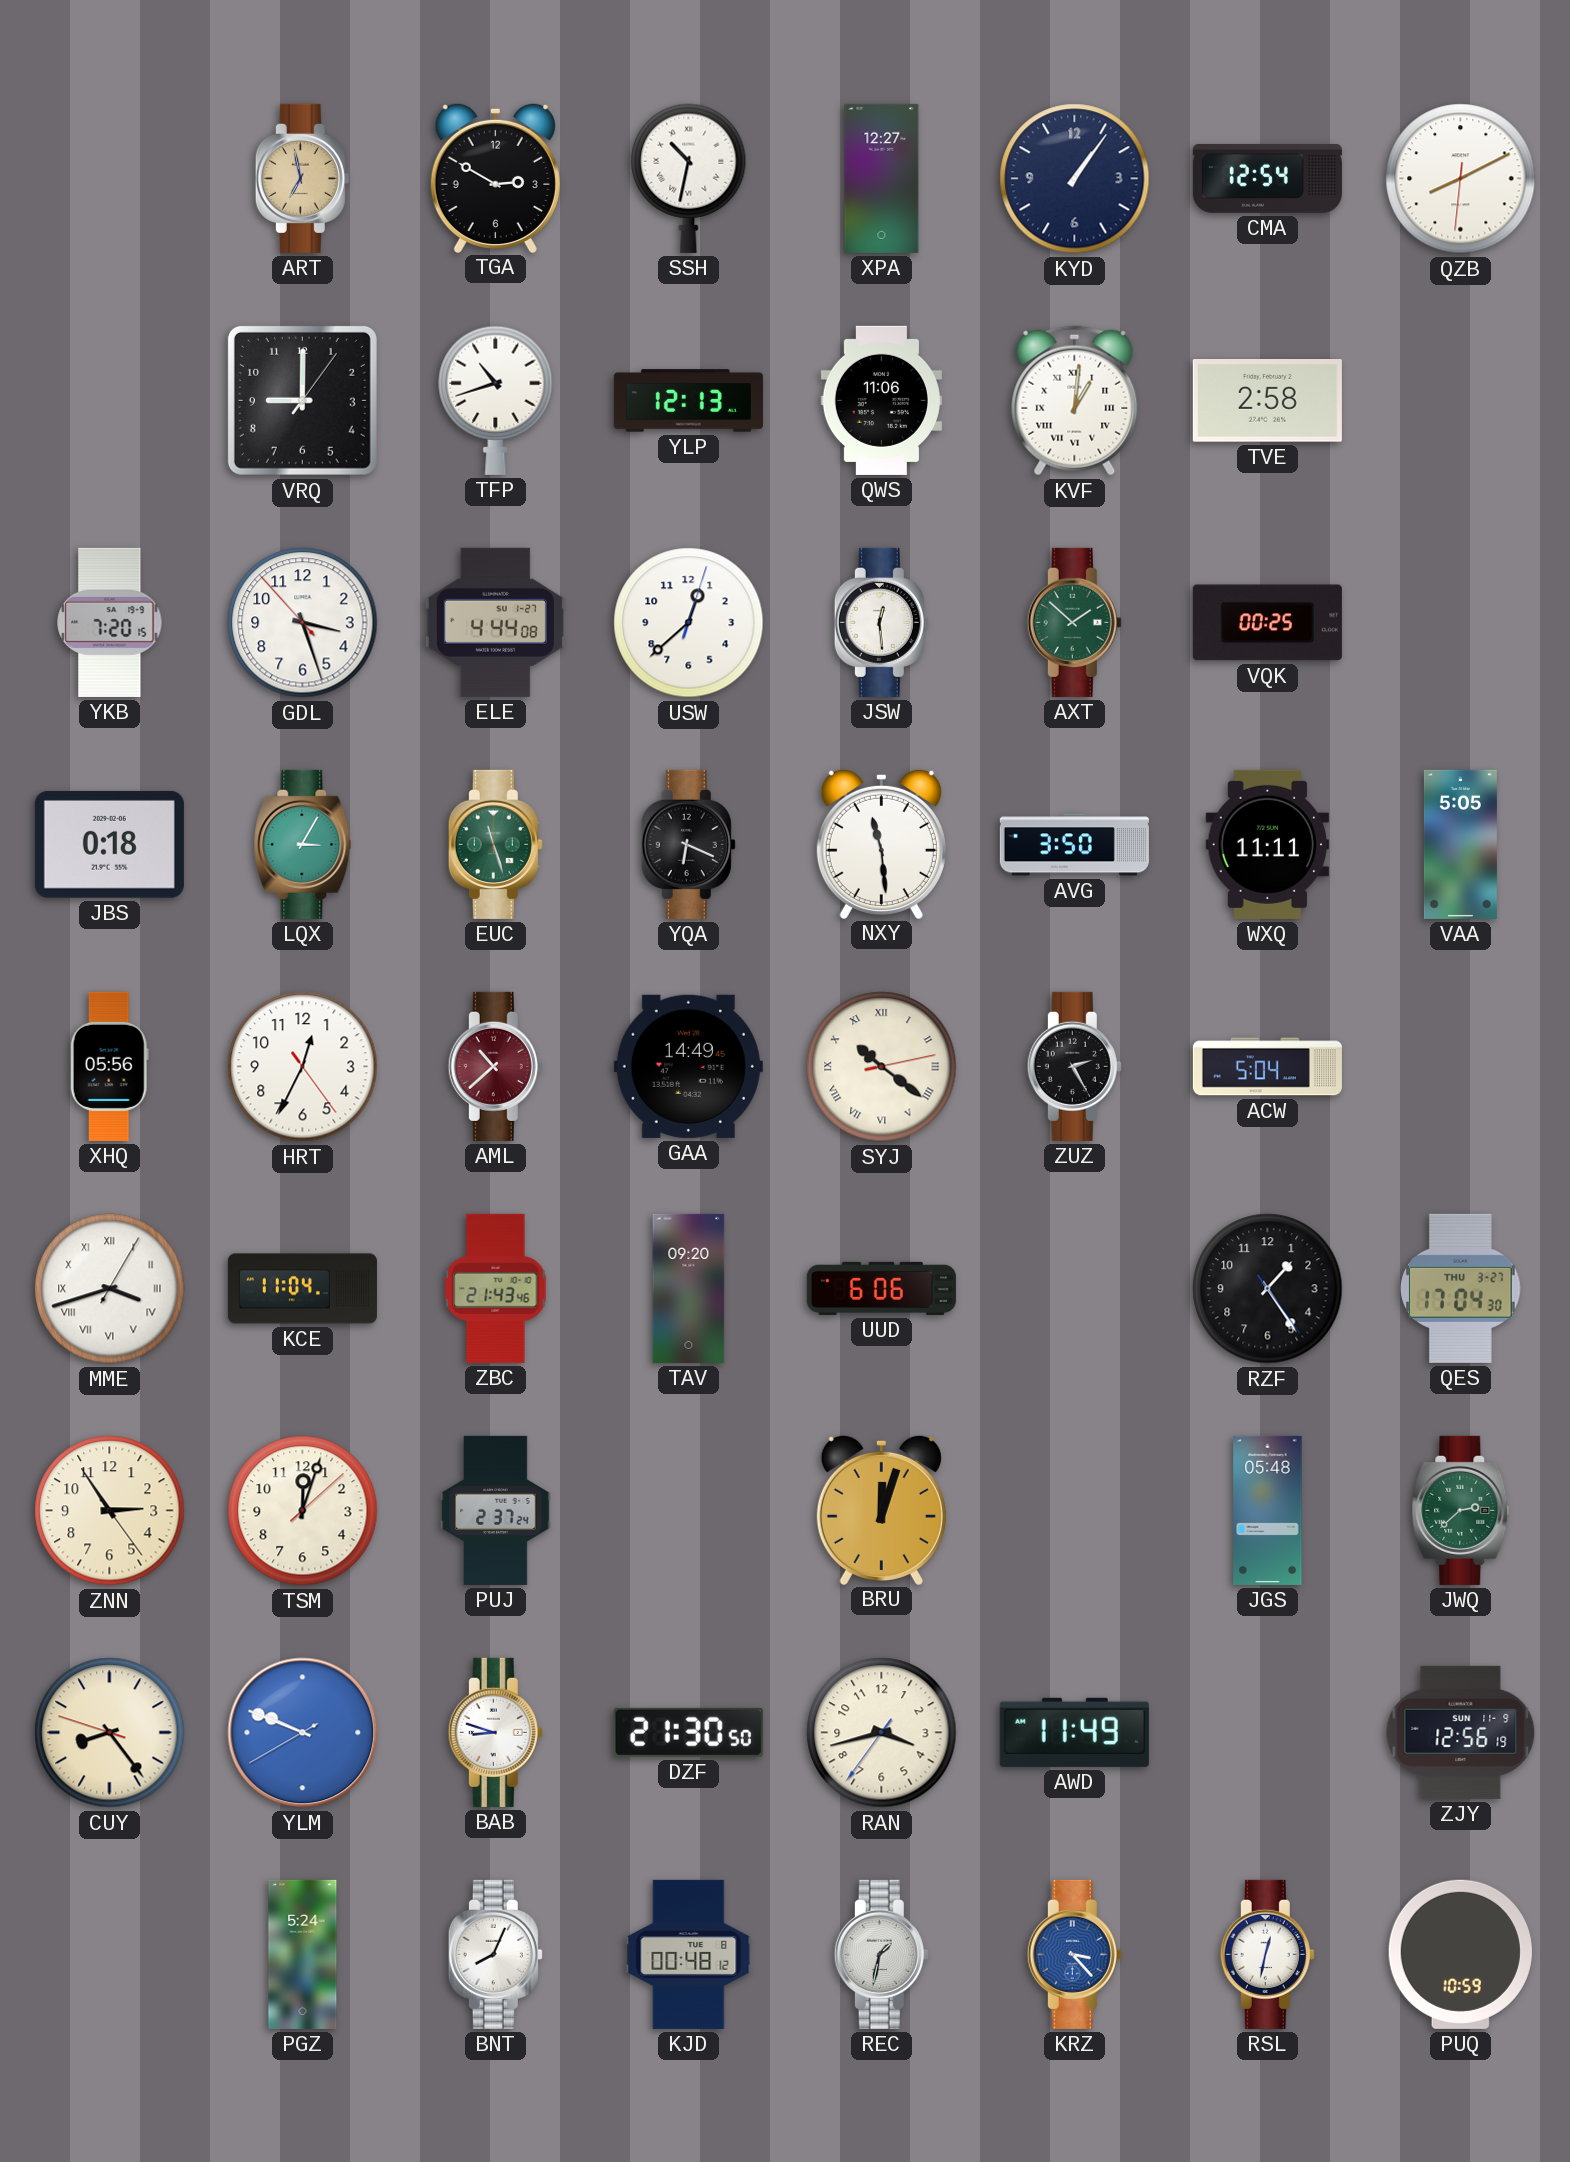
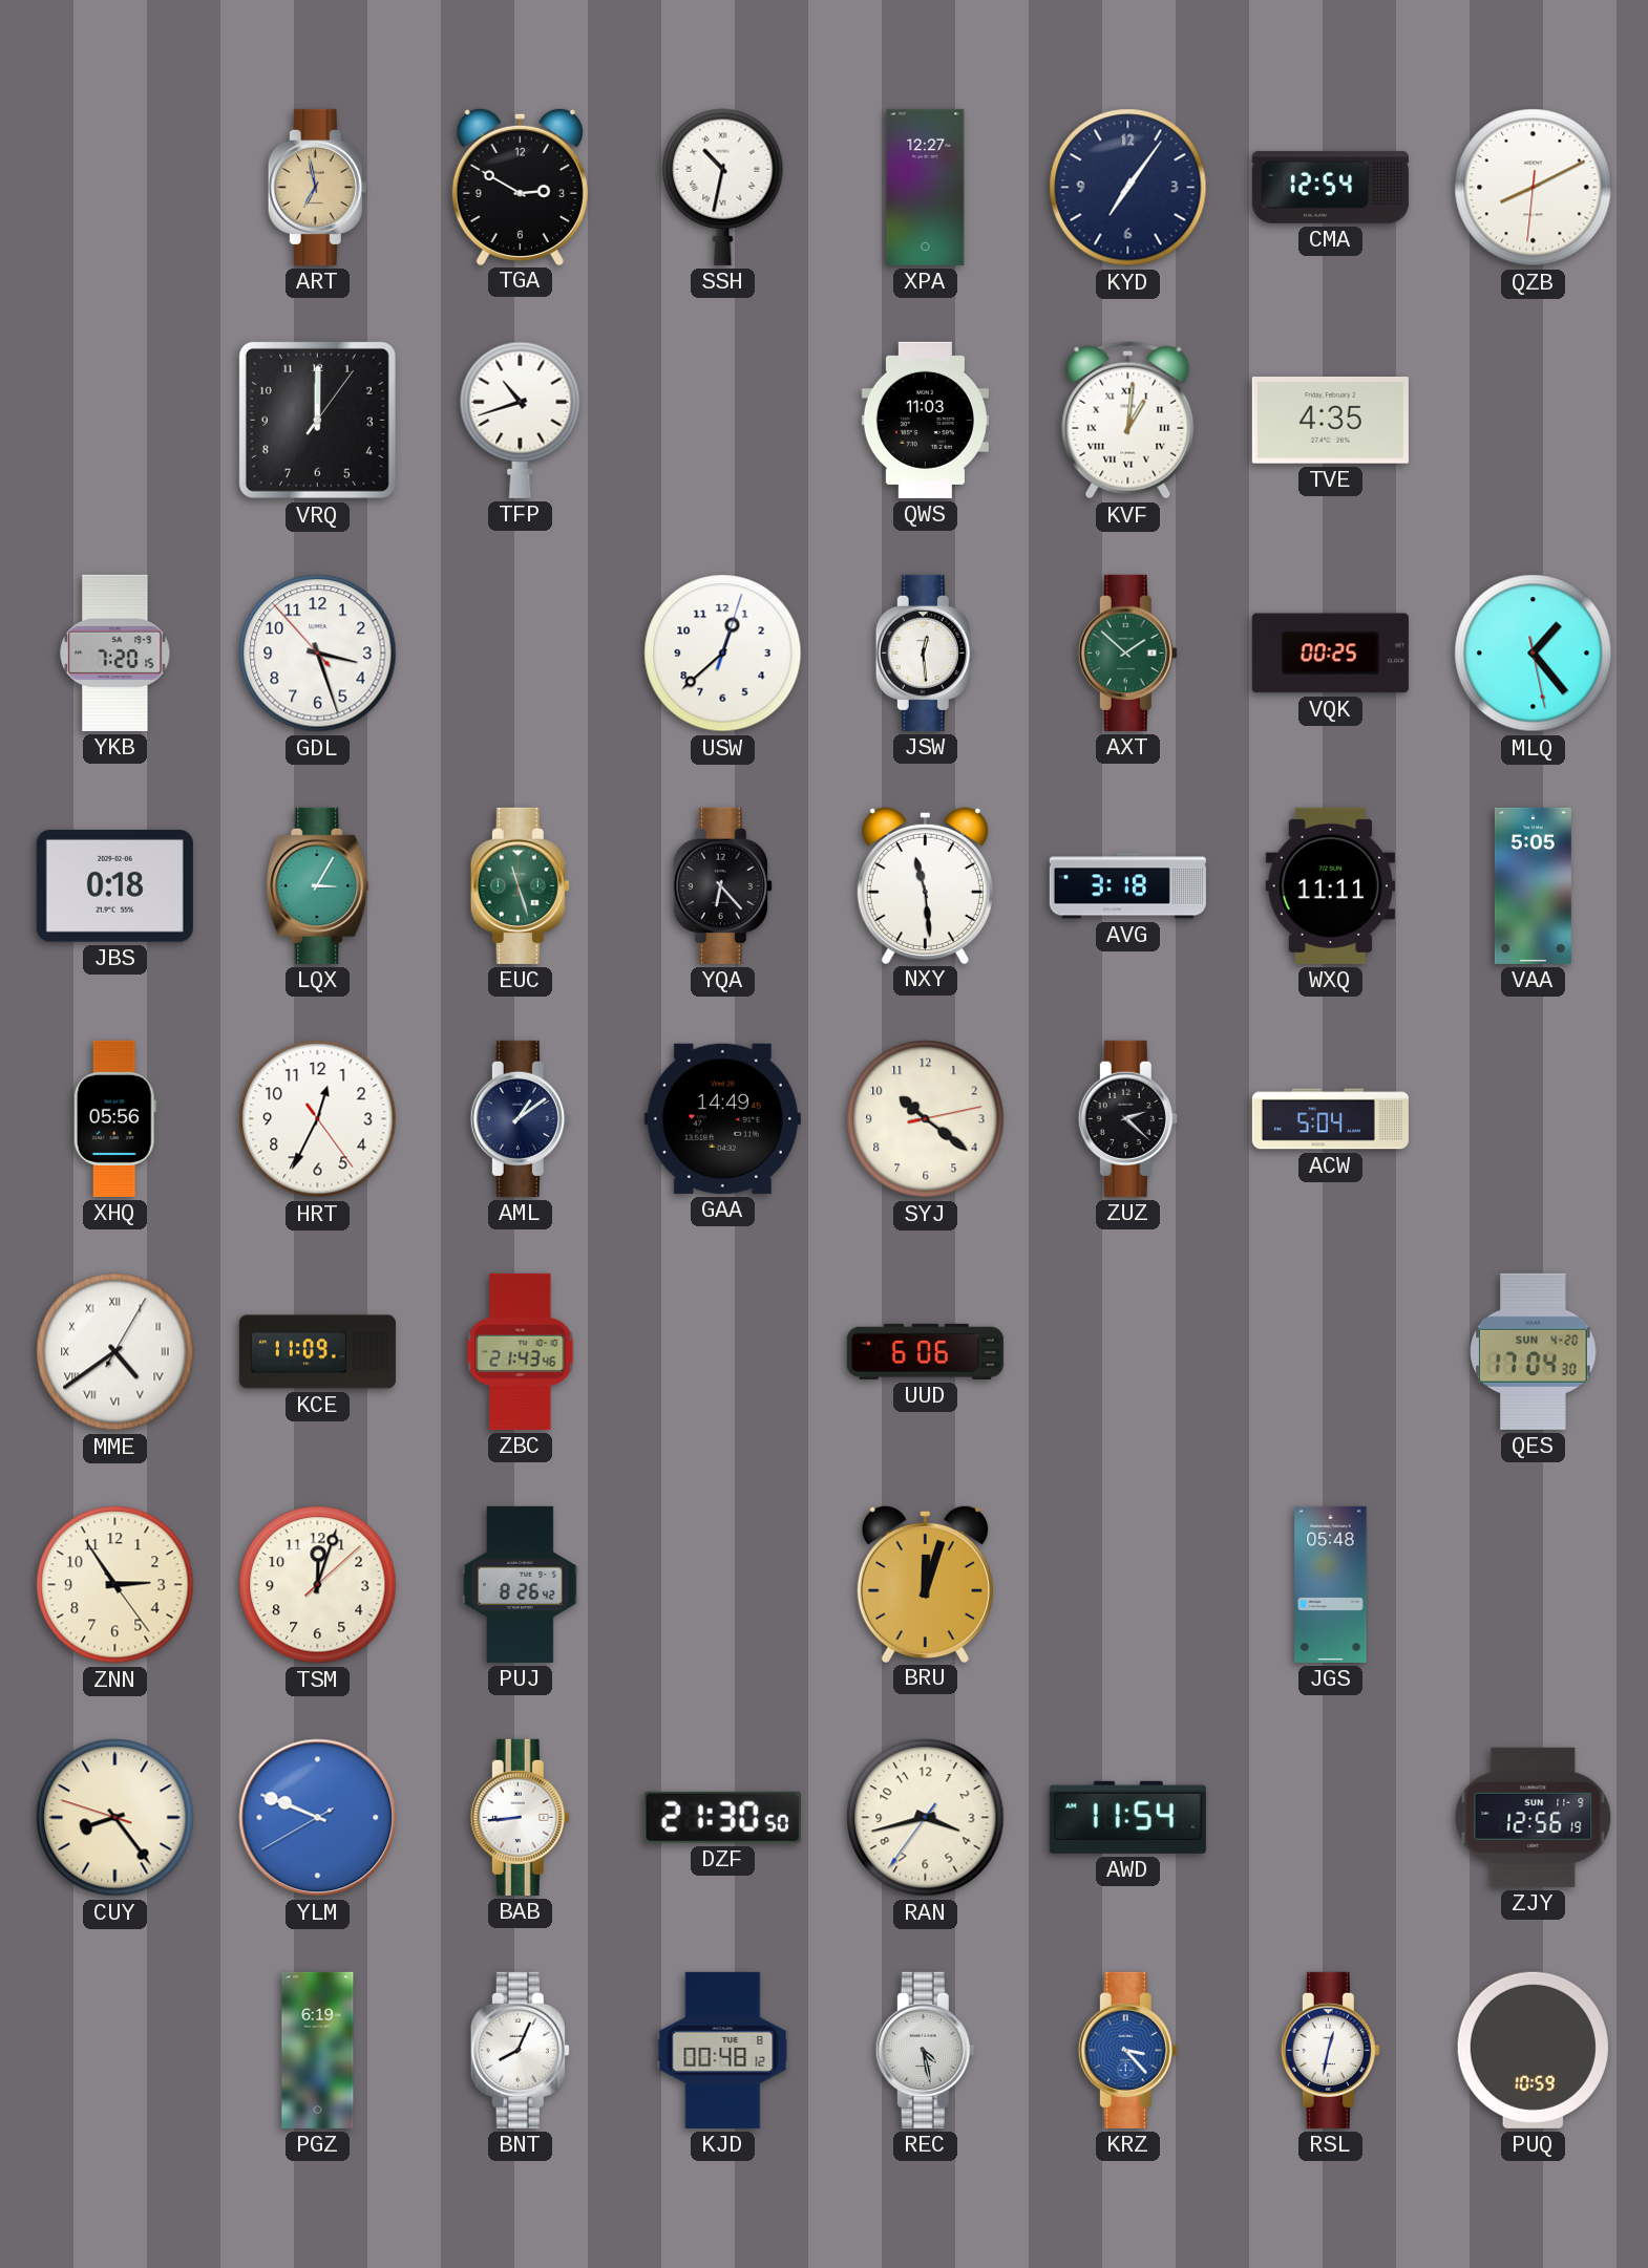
KYD: 1:06 -> 7:06
VRQ: 9:00 -> 12:00
YLP: 12:13 -> none
QWS: 11:06 -> 11:03
TVE: 2:58 -> 4:35
ELE: 4:44 -> none
MLQ: none -> 1:23
YQA: 6:19 -> 6:23
AVG: 3:50 -> 3:18
AML: 10:38 -> 1:09
AML dial: burgundy -> navy
SYJ numerals: Roman -> Arabic
ZUZ: 2:25 -> 2:22
MME: 3:42 -> 4:39
KCE: 11:04 -> 11:09
TAV: 09:20 -> none
RZF: 1:24 -> none
QES date: THU 3-27 -> SUN 4-20
PUJ: 2:37 -> 8:26
JWQ: 2:38 -> none
BAB: 8:48 -> 8:44
AWD: 11:49 -> 11:54
PGZ: 5:24 -> 6:19
REC: 1:32 -> 4:28
